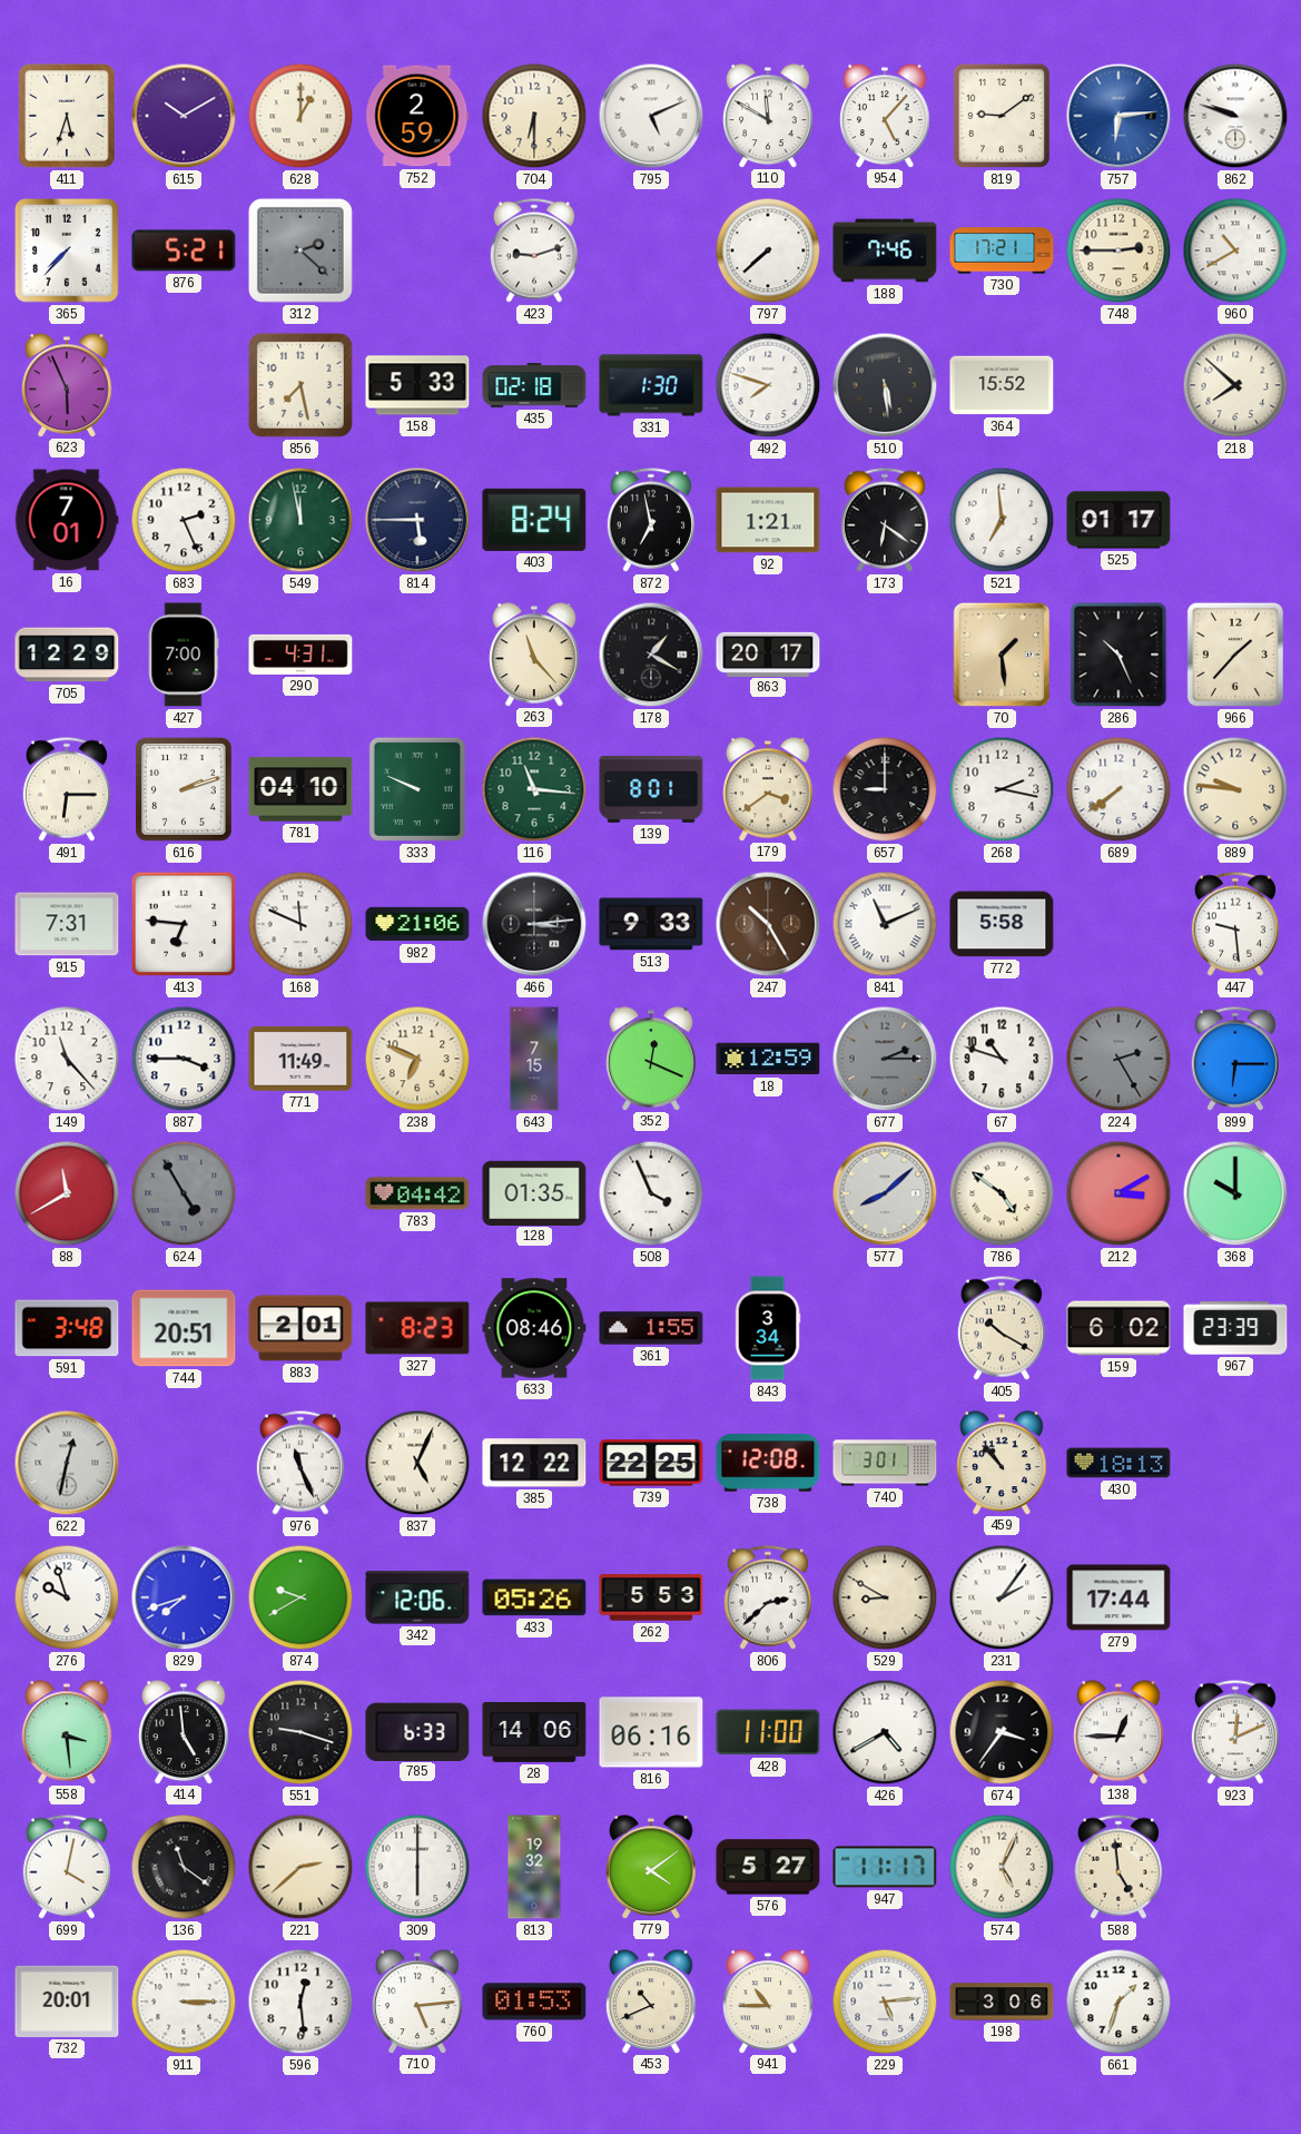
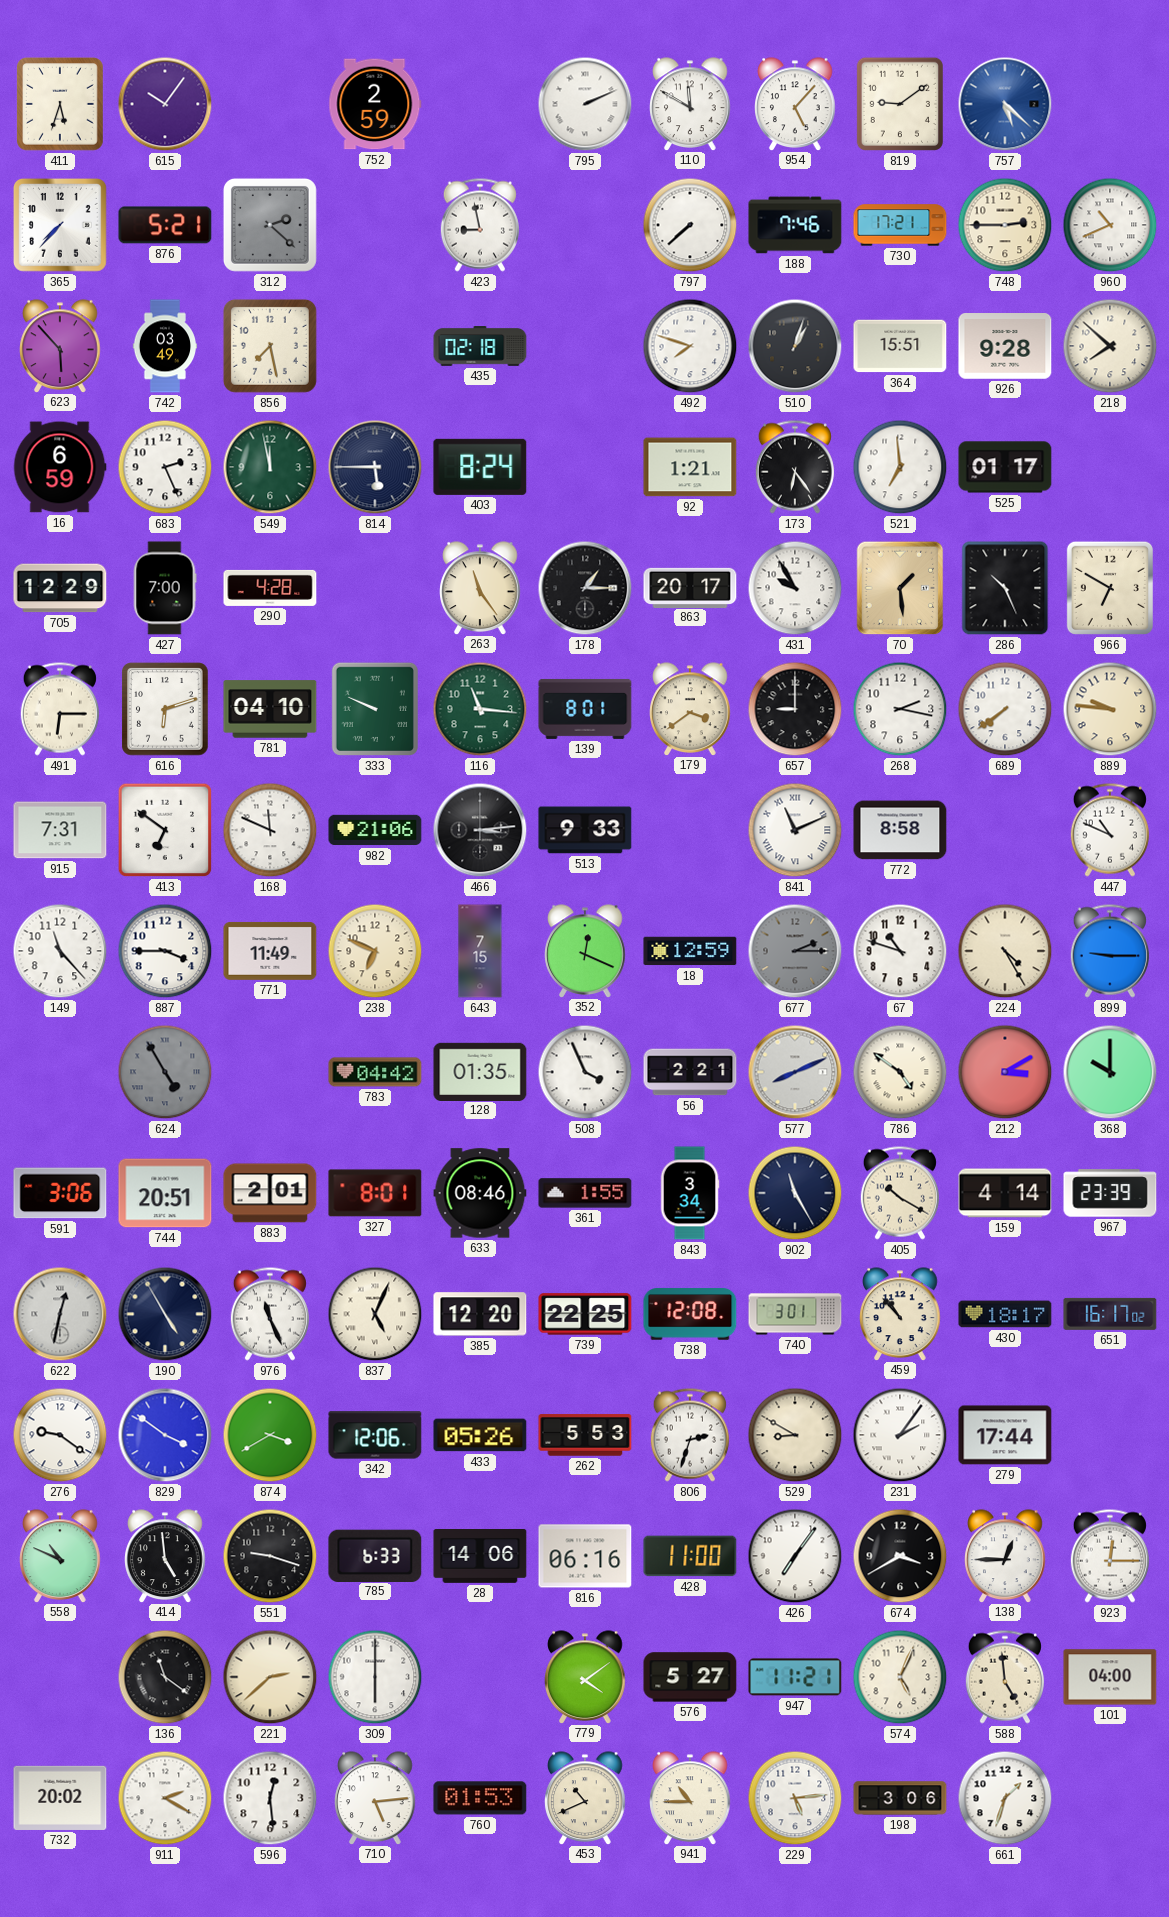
615: 10:10 -> 10:06
628: 1:00 -> none
704: 6:30 -> none
795: 5:11 -> 2:11
757: 6:14 -> 5:22
862: 9:48 -> none
423: 9:12 -> 8:58
960: 10:40 -> 10:41
623: 5:56 -> 5:53
742: none -> 03:49
158: 5:33 -> none
331: 1:30 -> none
510: 5:29 -> 1:03
364: 15:52 -> 15:51
926: none -> 9:28
16: 7:01 -> 6:59
872: 6:58 -> none
173: 6:21 -> 6:24
290: 4:31 -> 4:28
263: 11:23 -> 11:24
178: 1:20 -> 1:15
431: none -> 9:55
966: 1:37 -> 6:50
616: 2:12 -> 6:12
413: 6:46 -> 6:51
247: 10:25 -> none
772: 5:58 -> 8:58
447: 9:29 -> 10:49
224: 2:25 -> 4:25
224 dial: grey -> cream
899: 6:15 -> 9:15
88: 11:40 -> none
56: none -> 2:21
577: 8:08 -> 8:11
591: 3:48 -> 3:06
327: 8:23 -> 8:01
902: none -> 11:25
159: 6:02 -> 4:14
190: none -> 4:55
385: 12:22 -> 12:20
430: 18:13 -> 18:17
651: none -> 16:17
276: 9:57 -> 9:21
829: 7:42 -> 3:51
874: 9:40 -> 3:40
806: 2:38 -> 2:33
558: 3:29 -> 10:49
426: 4:40 -> 7:06
674: 3:36 -> 3:40
923: 12:11 -> 12:15
699: 4:02 -> none
813: 19:32 -> none
947: 11:17 -> 11:21
101: none -> 04:00
732: 20:01 -> 20:02
911: 3:15 -> 2:20
